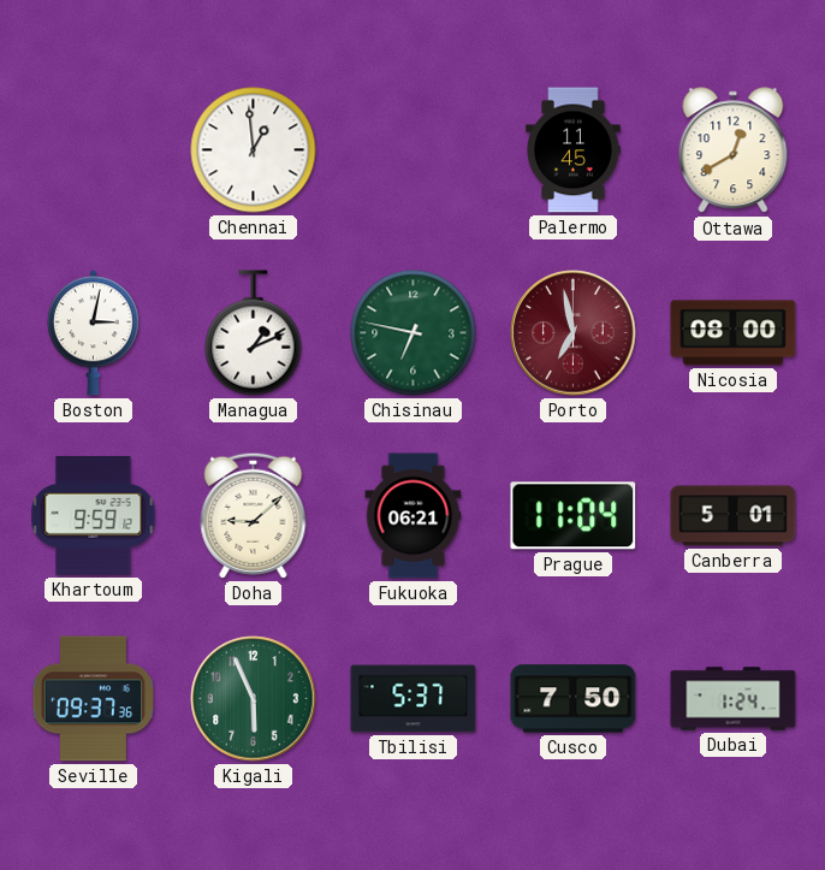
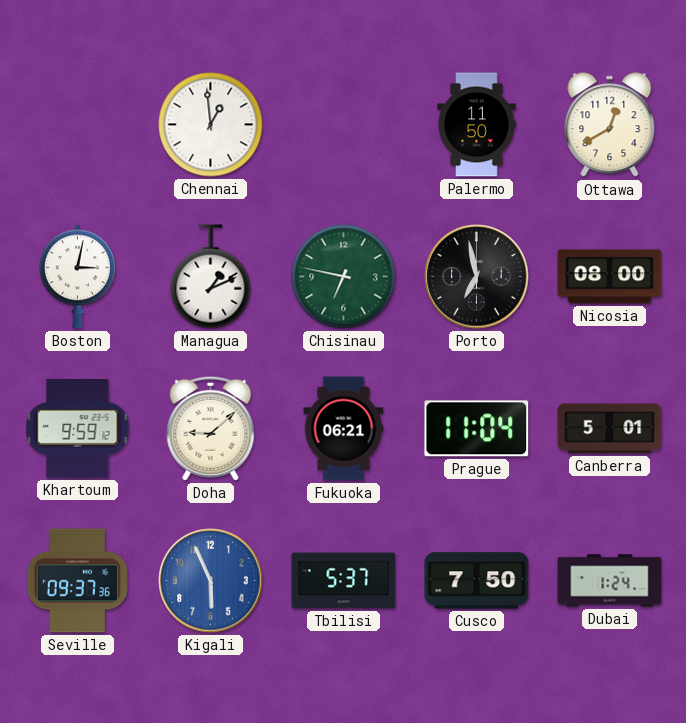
Palermo: 11:45 -> 11:50
Porto dial: burgundy -> black
Kigali dial: green -> blue
